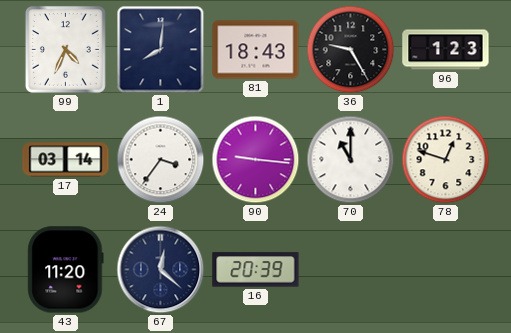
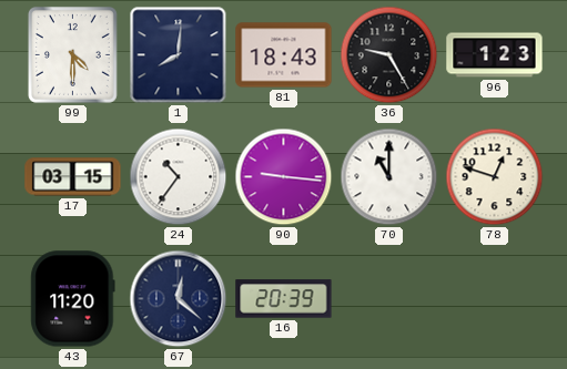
99: 4:34 -> 4:30
17: 03:14 -> 03:15
24: 3:36 -> 10:36
